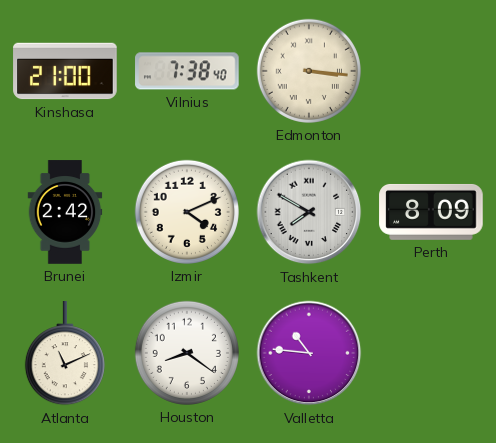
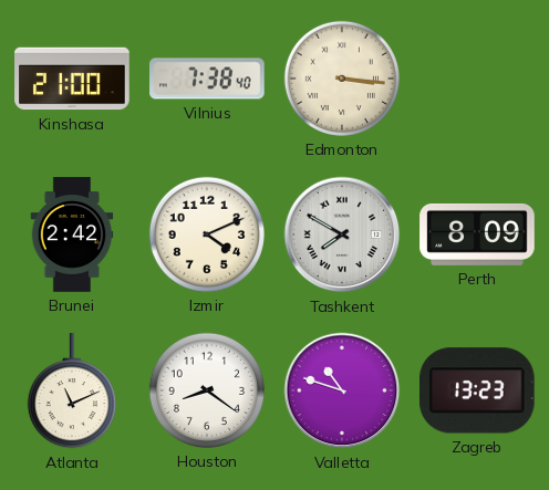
Valletta: 10:46 -> 10:48
Zagreb: none -> 13:23
